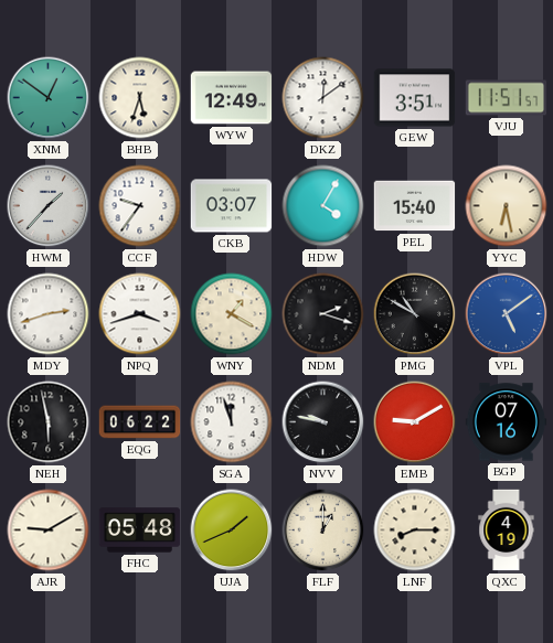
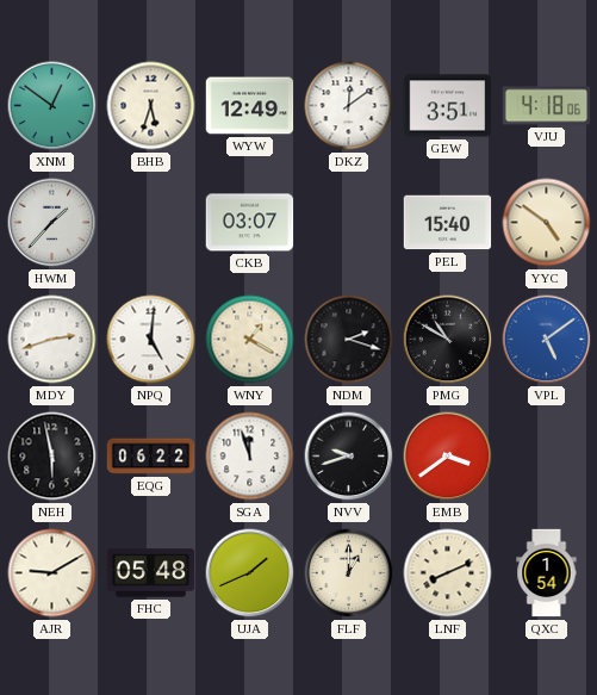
VJU: 11:51 -> 4:18
CCF: 9:36 -> none
HDW: 4:05 -> none
YYC: 6:28 -> 4:51
NPQ: 3:42 -> 5:01
NVV: 9:47 -> 9:42
EMB: 9:10 -> 3:39
BGP: 07:16 -> none
LNF: 8:15 -> 8:11
QXC: 4:19 -> 1:54
